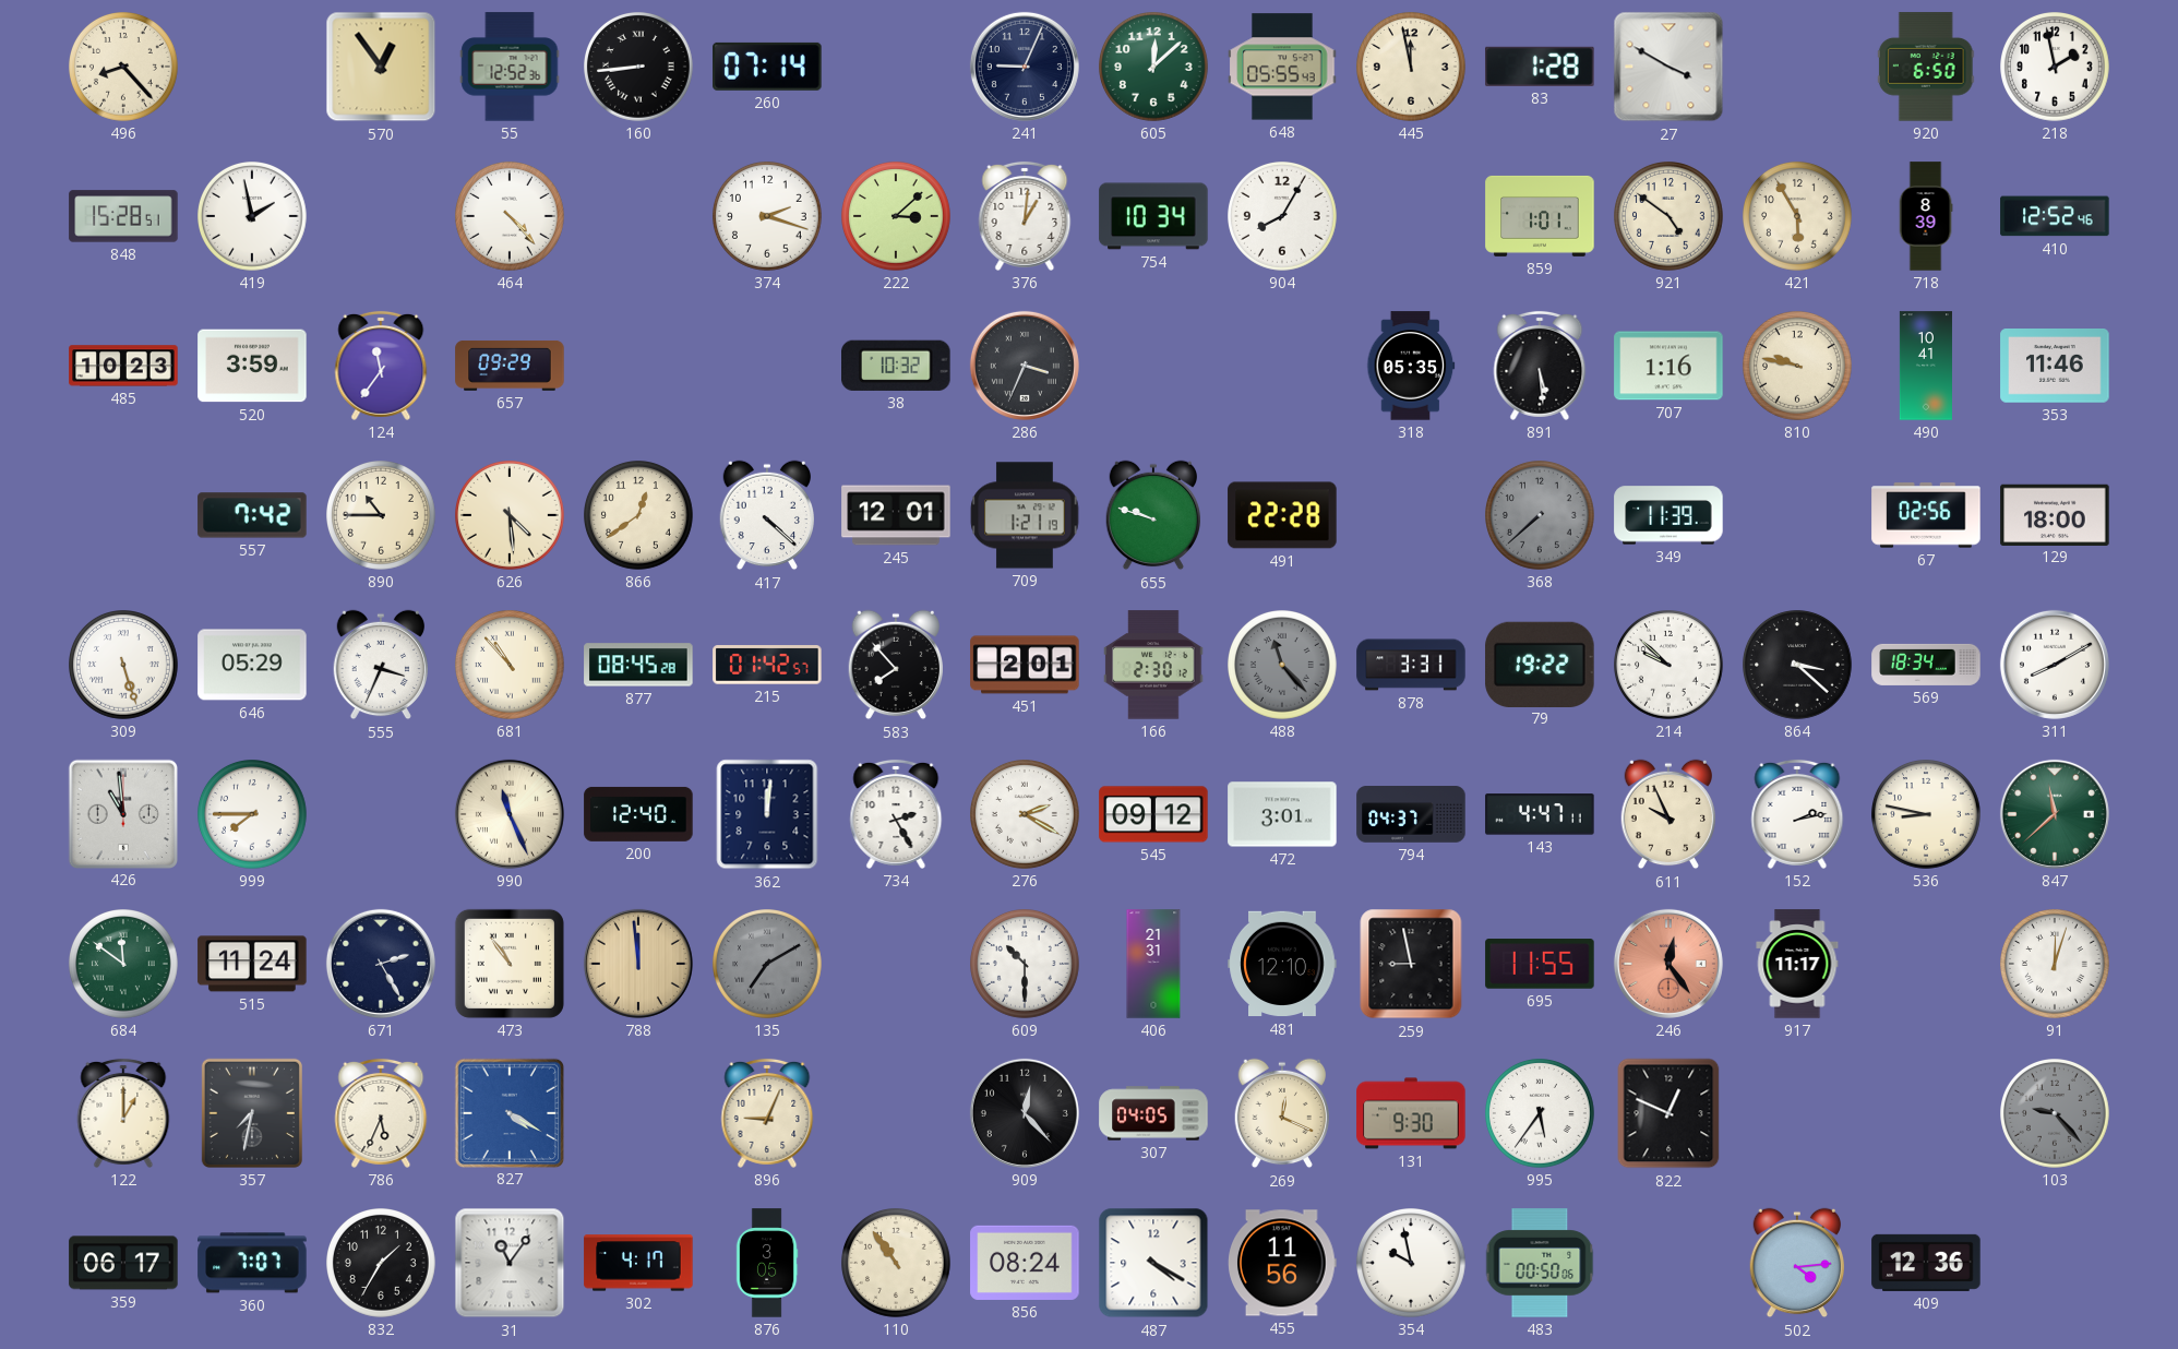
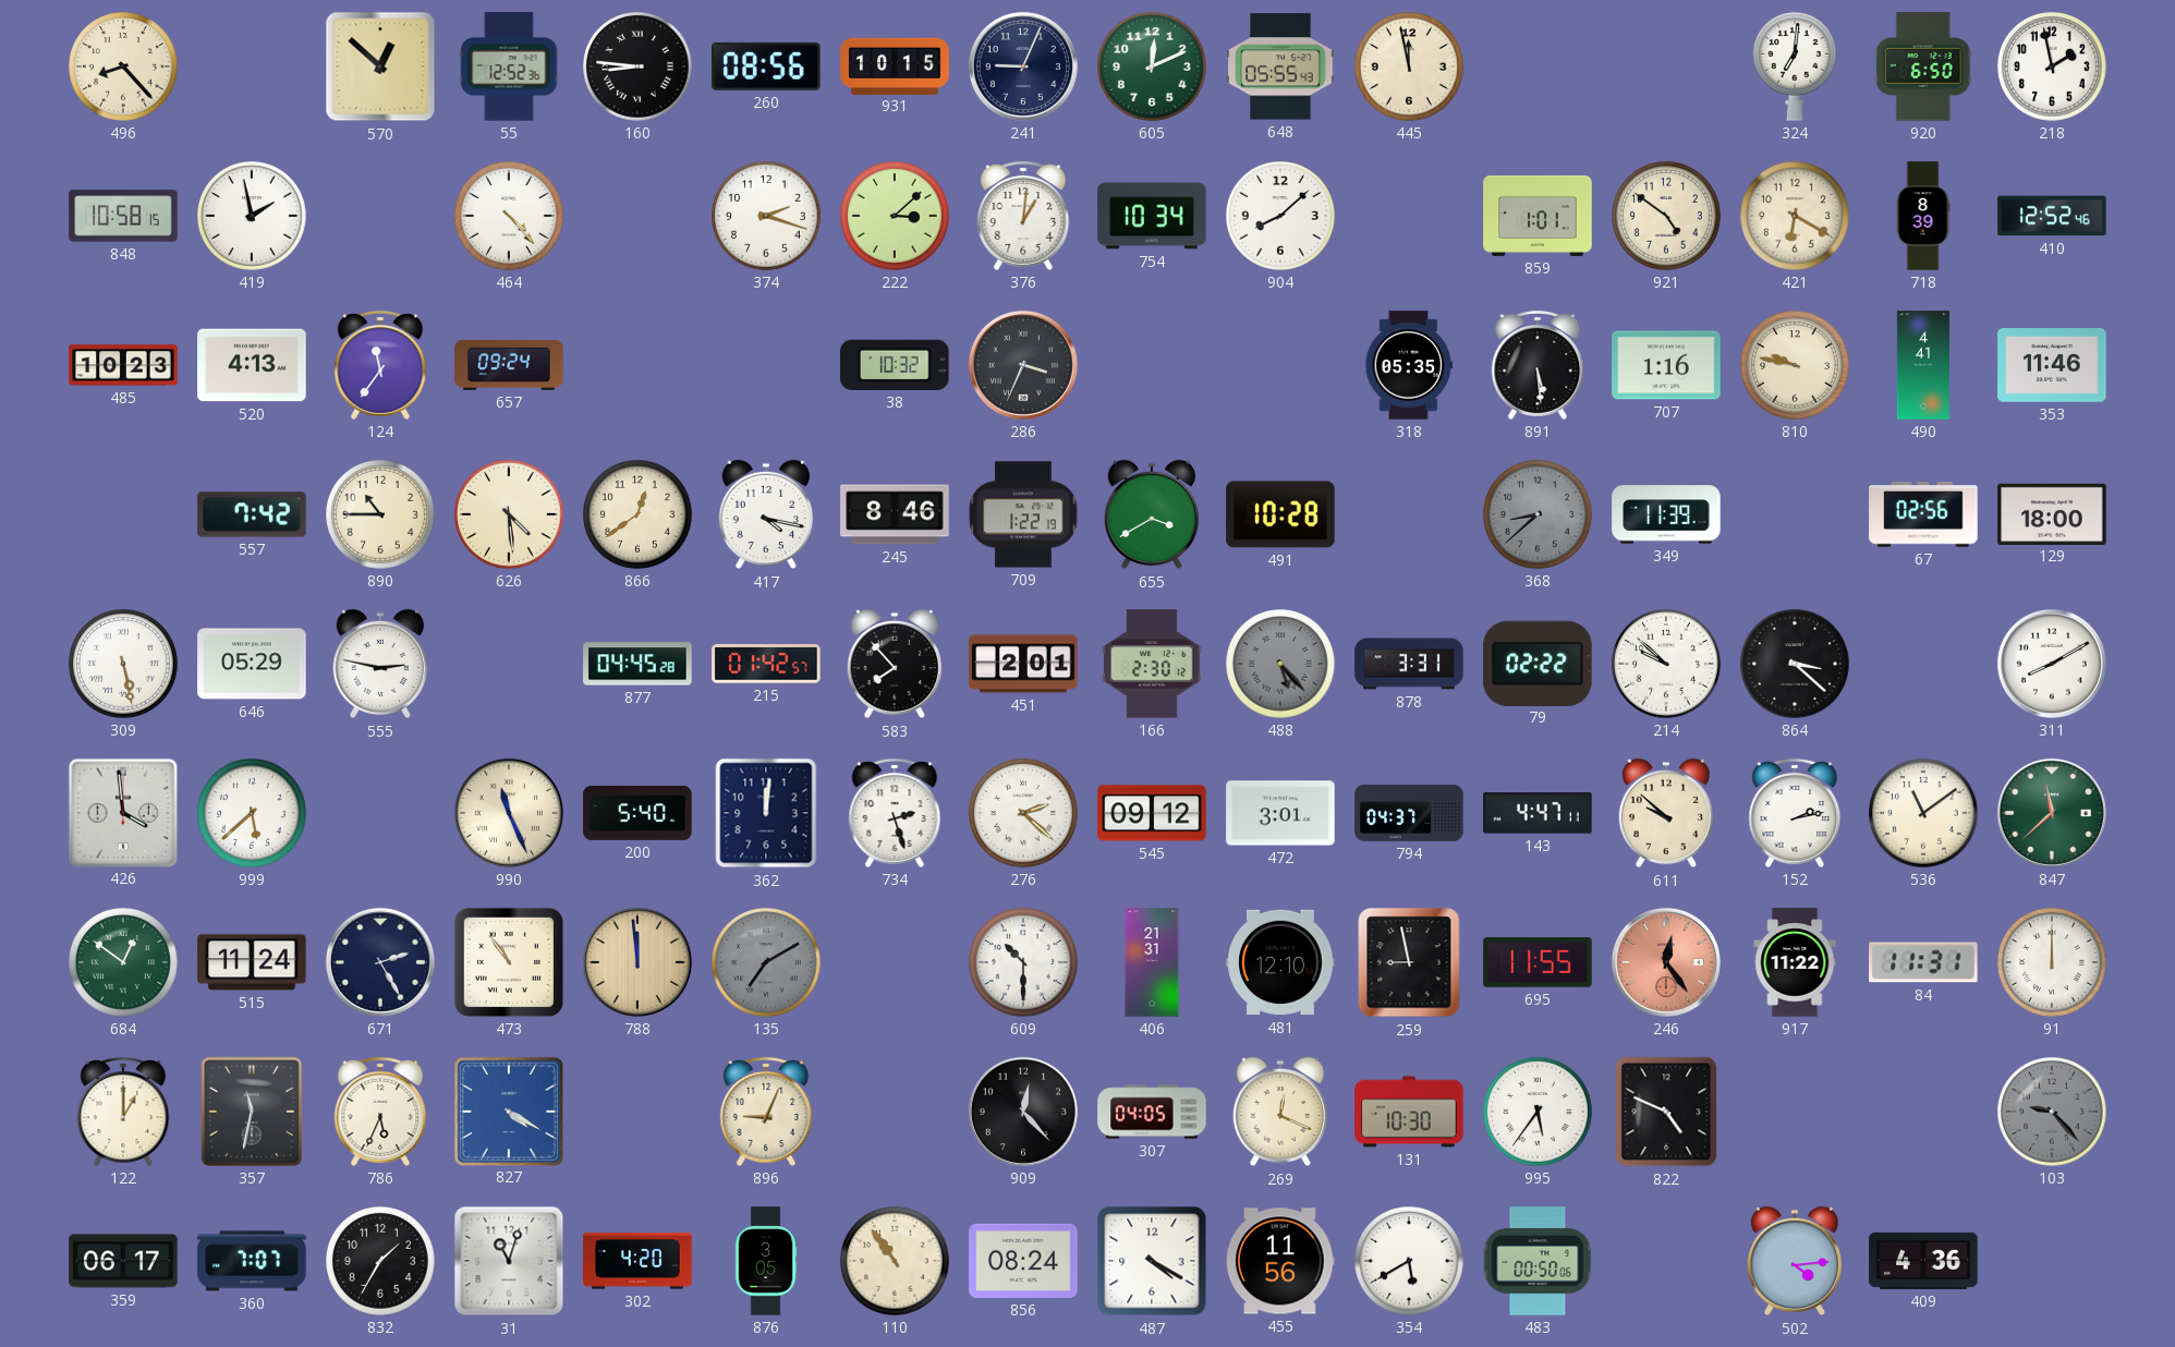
570: 12:54 -> 12:52
160: 8:44 -> 8:46
260: 07:14 -> 08:56
931: none -> 10:15
605: 12:08 -> 12:11
83: 1:28 -> none
27: 3:50 -> none
324: none -> 7:01
848: 15:28 -> 10:58
904: 8:05 -> 8:08
421: 5:55 -> 6:20
520: 3:59 -> 4:13
657: 09:29 -> 09:24
490: 10:41 -> 4:41
417: 4:22 -> 4:17
245: 12:01 -> 8:46
709: 1:21 -> 1:22
655: 9:48 -> 3:40
491: 22:28 -> 10:28
368: 7:38 -> 8:38
309: 5:27 -> 5:28
555: 3:34 -> 2:47
681: 10:53 -> none
877: 08:45 -> 04:45
488: 11:23 -> 5:23
79: 19:22 -> 02:22
569: 18:34 -> none
426: 10:59 -> 3:59
999: 7:45 -> 5:38
200: 12:40 -> 5:40
734: 2:25 -> 2:27
276: 2:20 -> 2:22
611: 9:56 -> 9:52
536: 8:47 -> 11:09
684: 11:51 -> 12:51
917: 11:17 -> 11:22
84: none -> 11:31
91: 12:03 -> 12:00
357: 7:32 -> 11:32
131: 9:30 -> 10:30
822: 12:49 -> 4:49
31: 11:06 -> 11:03
302: 4:17 -> 4:20
354: 9:58 -> 5:40
409: 12:36 -> 4:36
